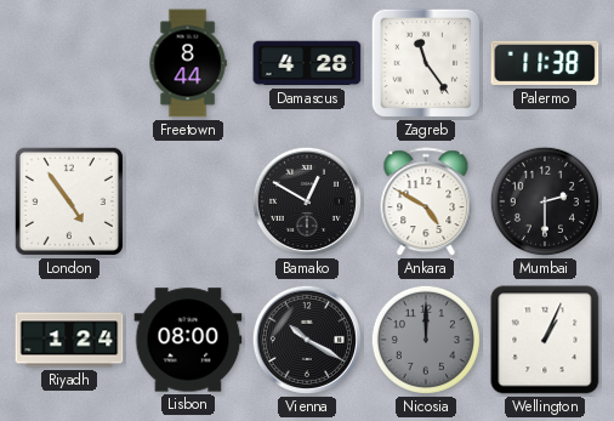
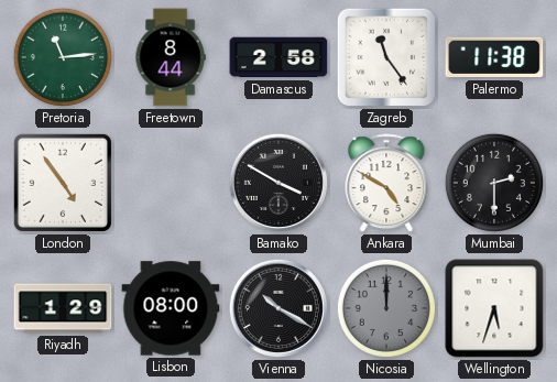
Pretoria: none -> 11:14
Damascus: 4:28 -> 2:58
Bamako: 12:50 -> 3:50
Riyadh: 1:24 -> 1:29
Wellington: 1:04 -> 5:33
